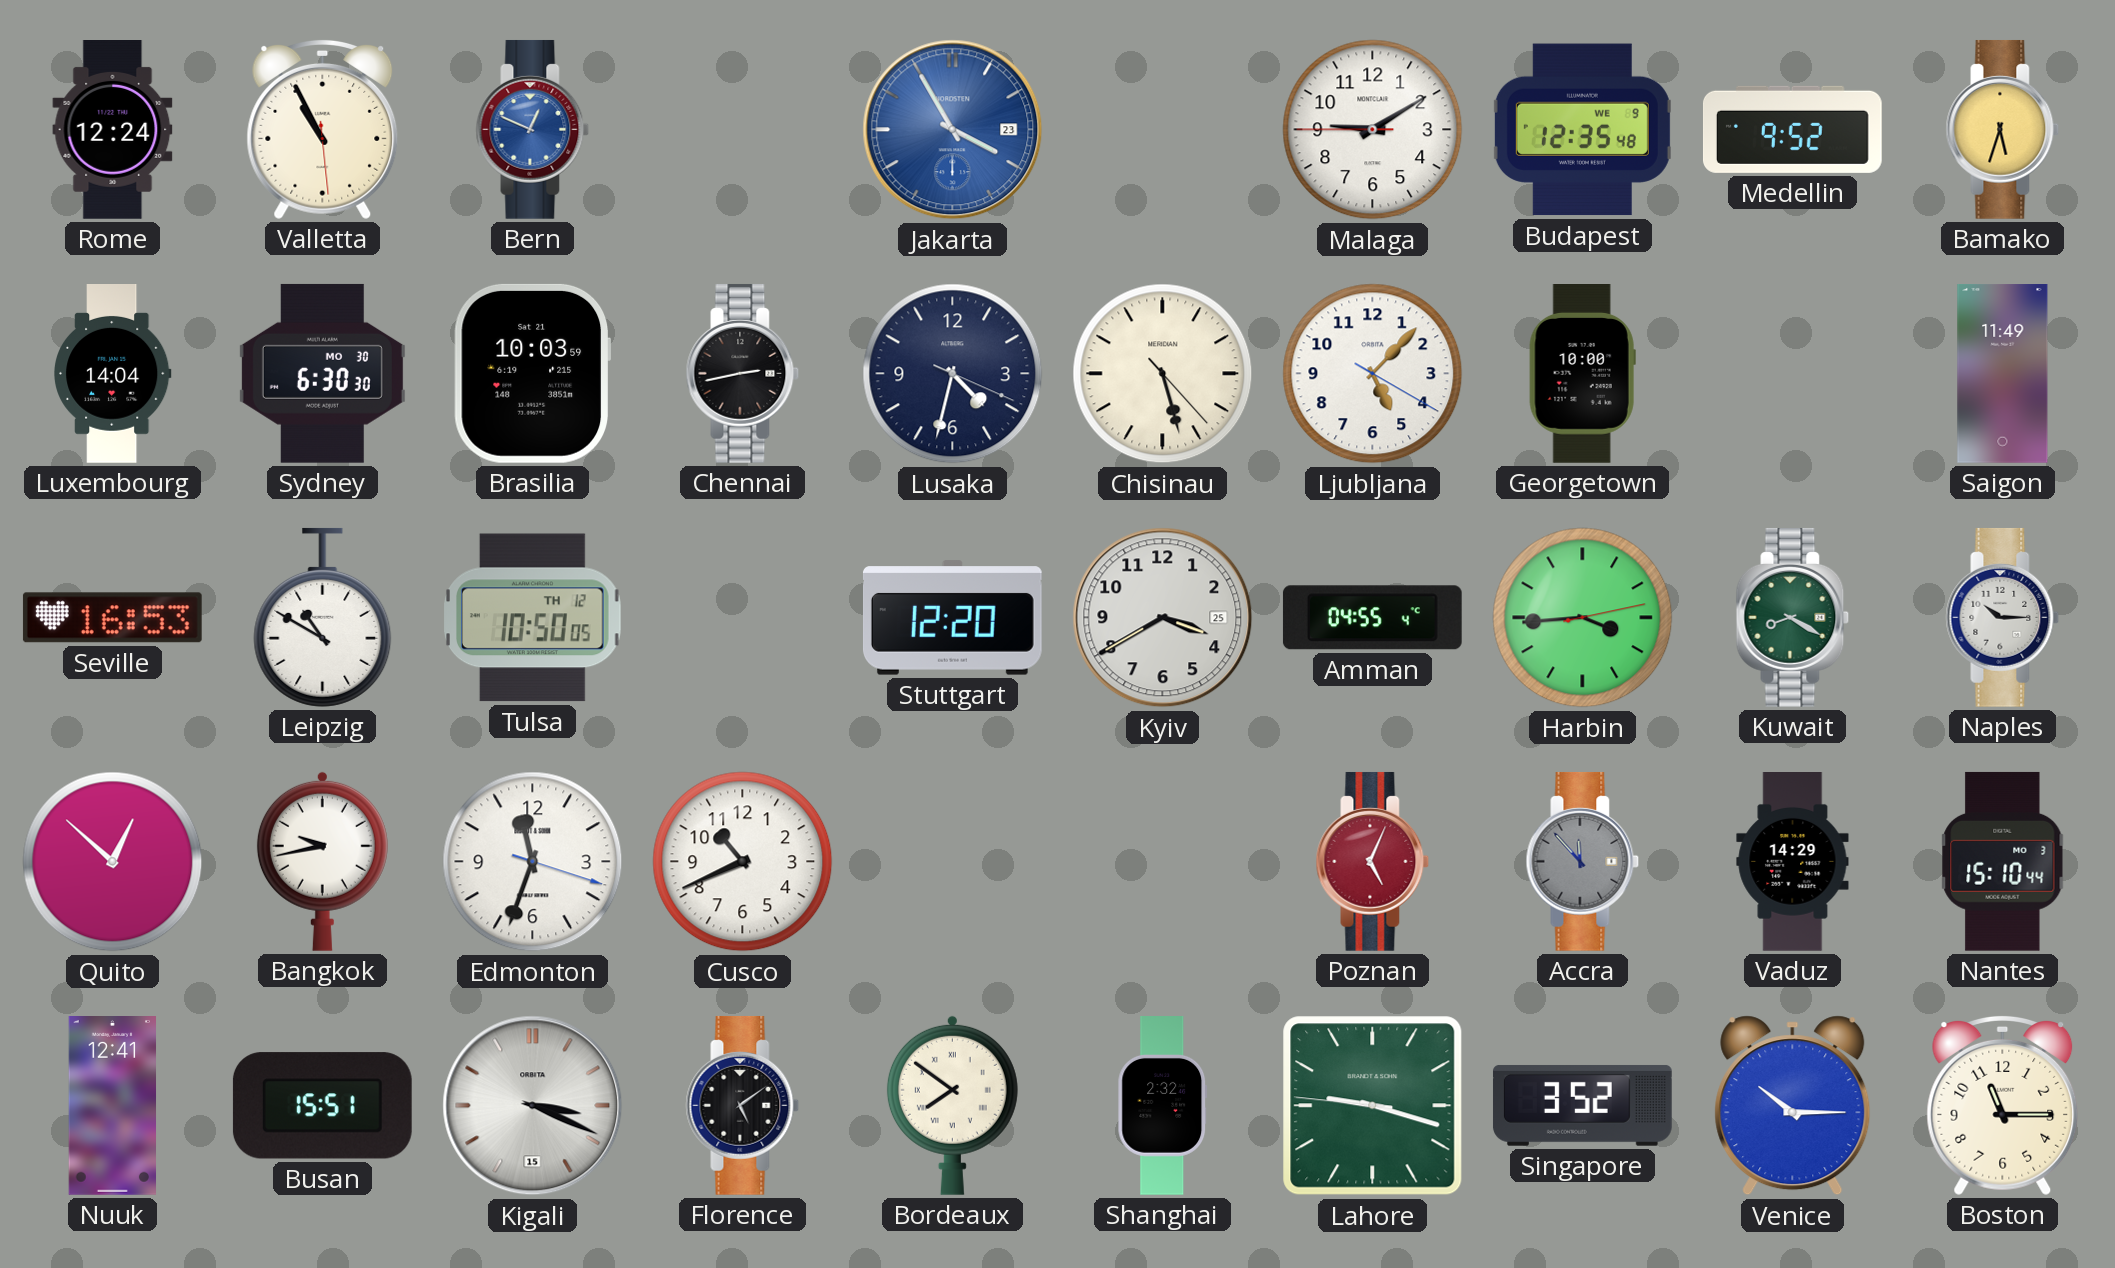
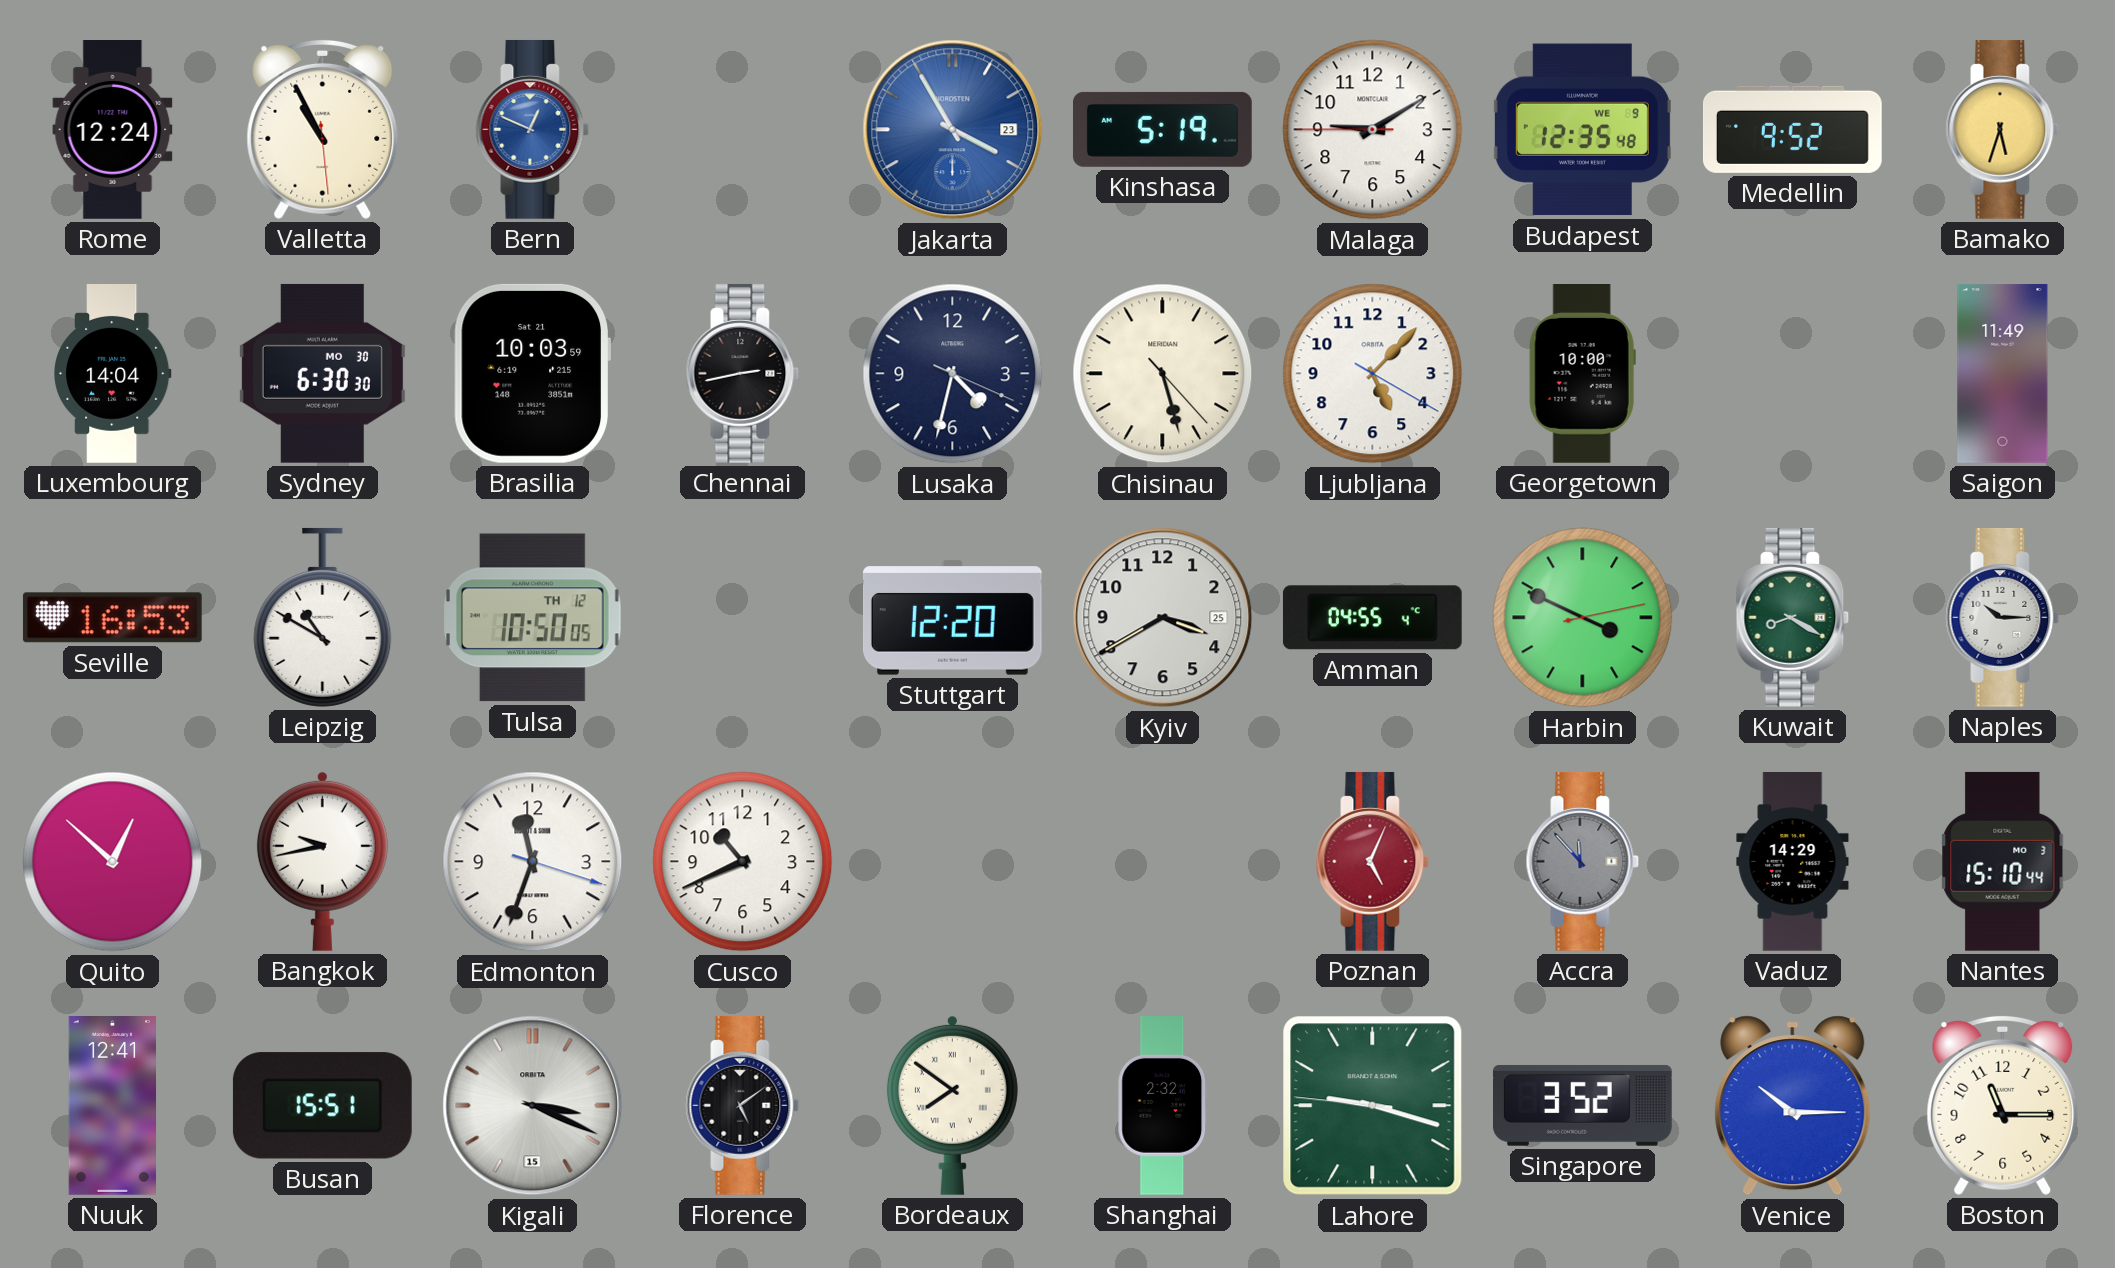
Kinshasa: none -> 5:19
Harbin: 3:44 -> 3:49
